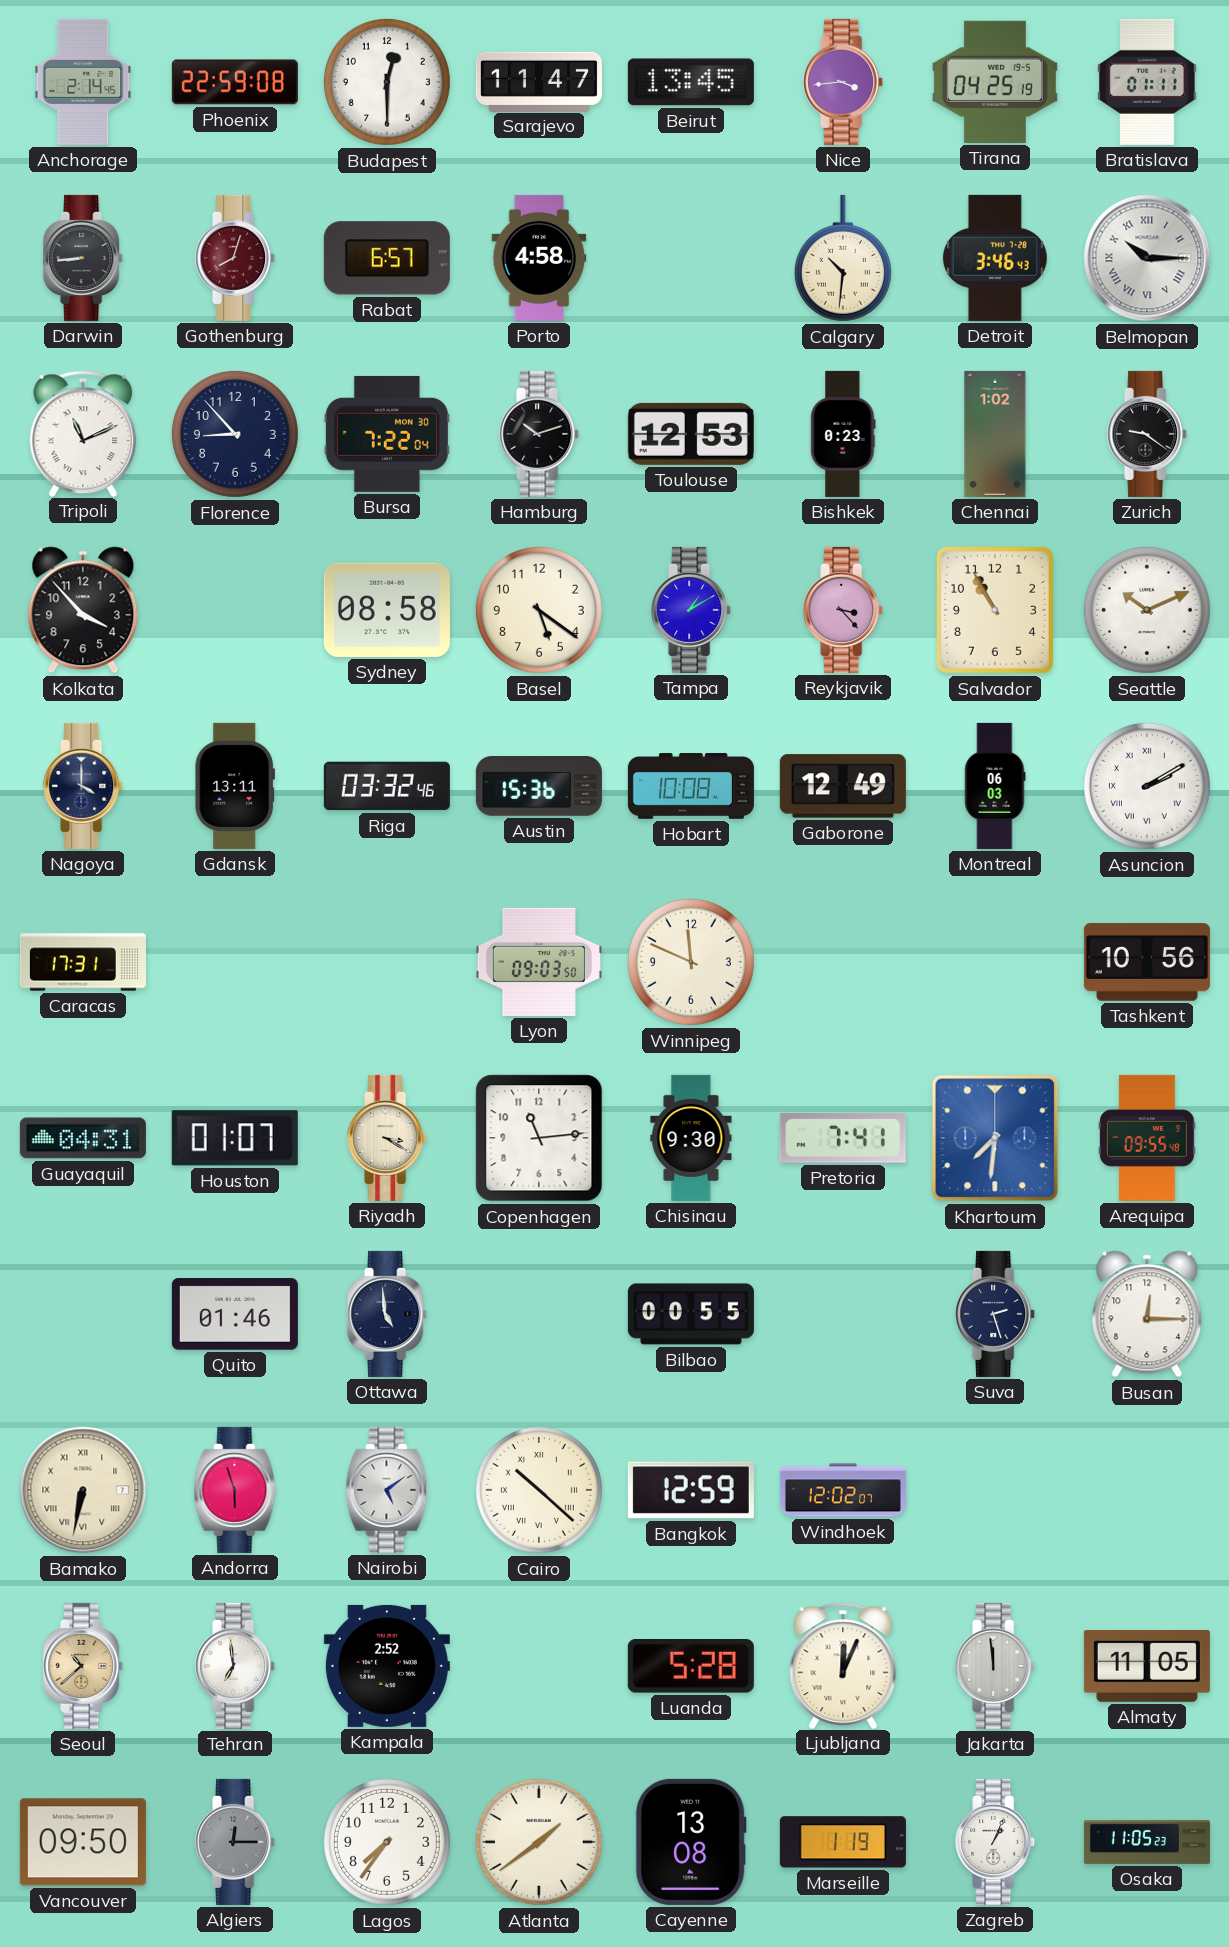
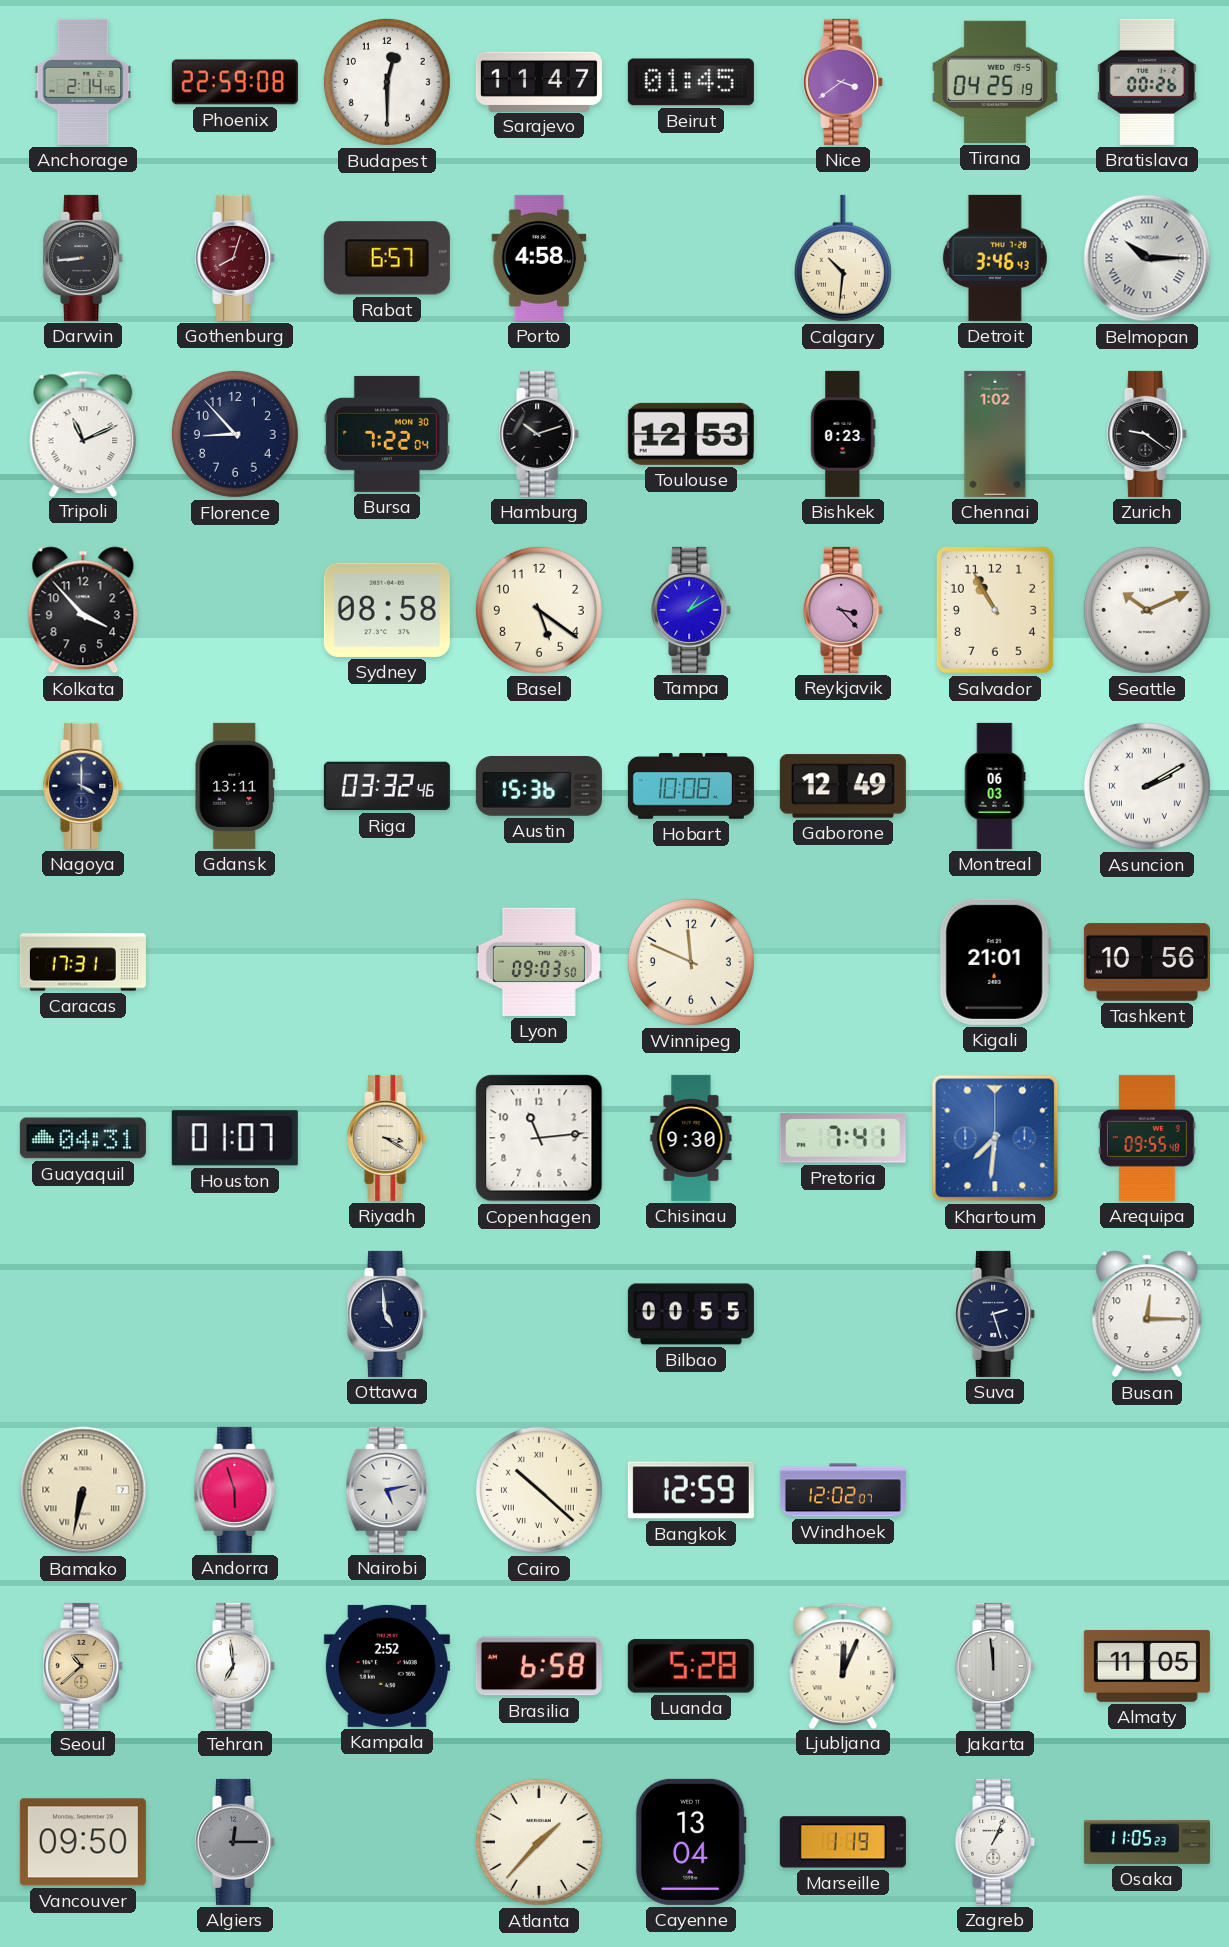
Beirut: 13:45 -> 01:45
Nice: 3:44 -> 3:39
Bratislava: 01:11 -> 00:26
Kigali: none -> 21:01
Quito: 01:46 -> none
Nairobi: 5:09 -> 5:13
Brasilia: none -> 6:58
Lagos: 7:36 -> none
Atlanta: 1:39 -> 1:37
Cayenne: 13:08 -> 13:04
